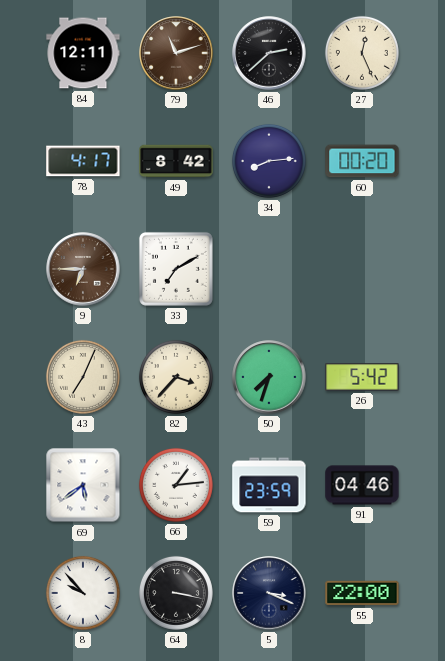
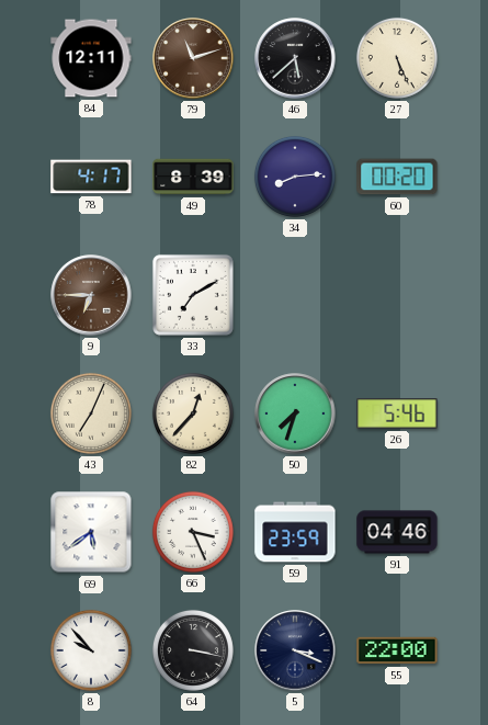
46: 2:38 -> 5:38
27: 12:26 -> 5:26
49: 8:42 -> 8:39
82: 3:37 -> 12:37
26: 5:42 -> 5:46
66: 1:14 -> 3:26
